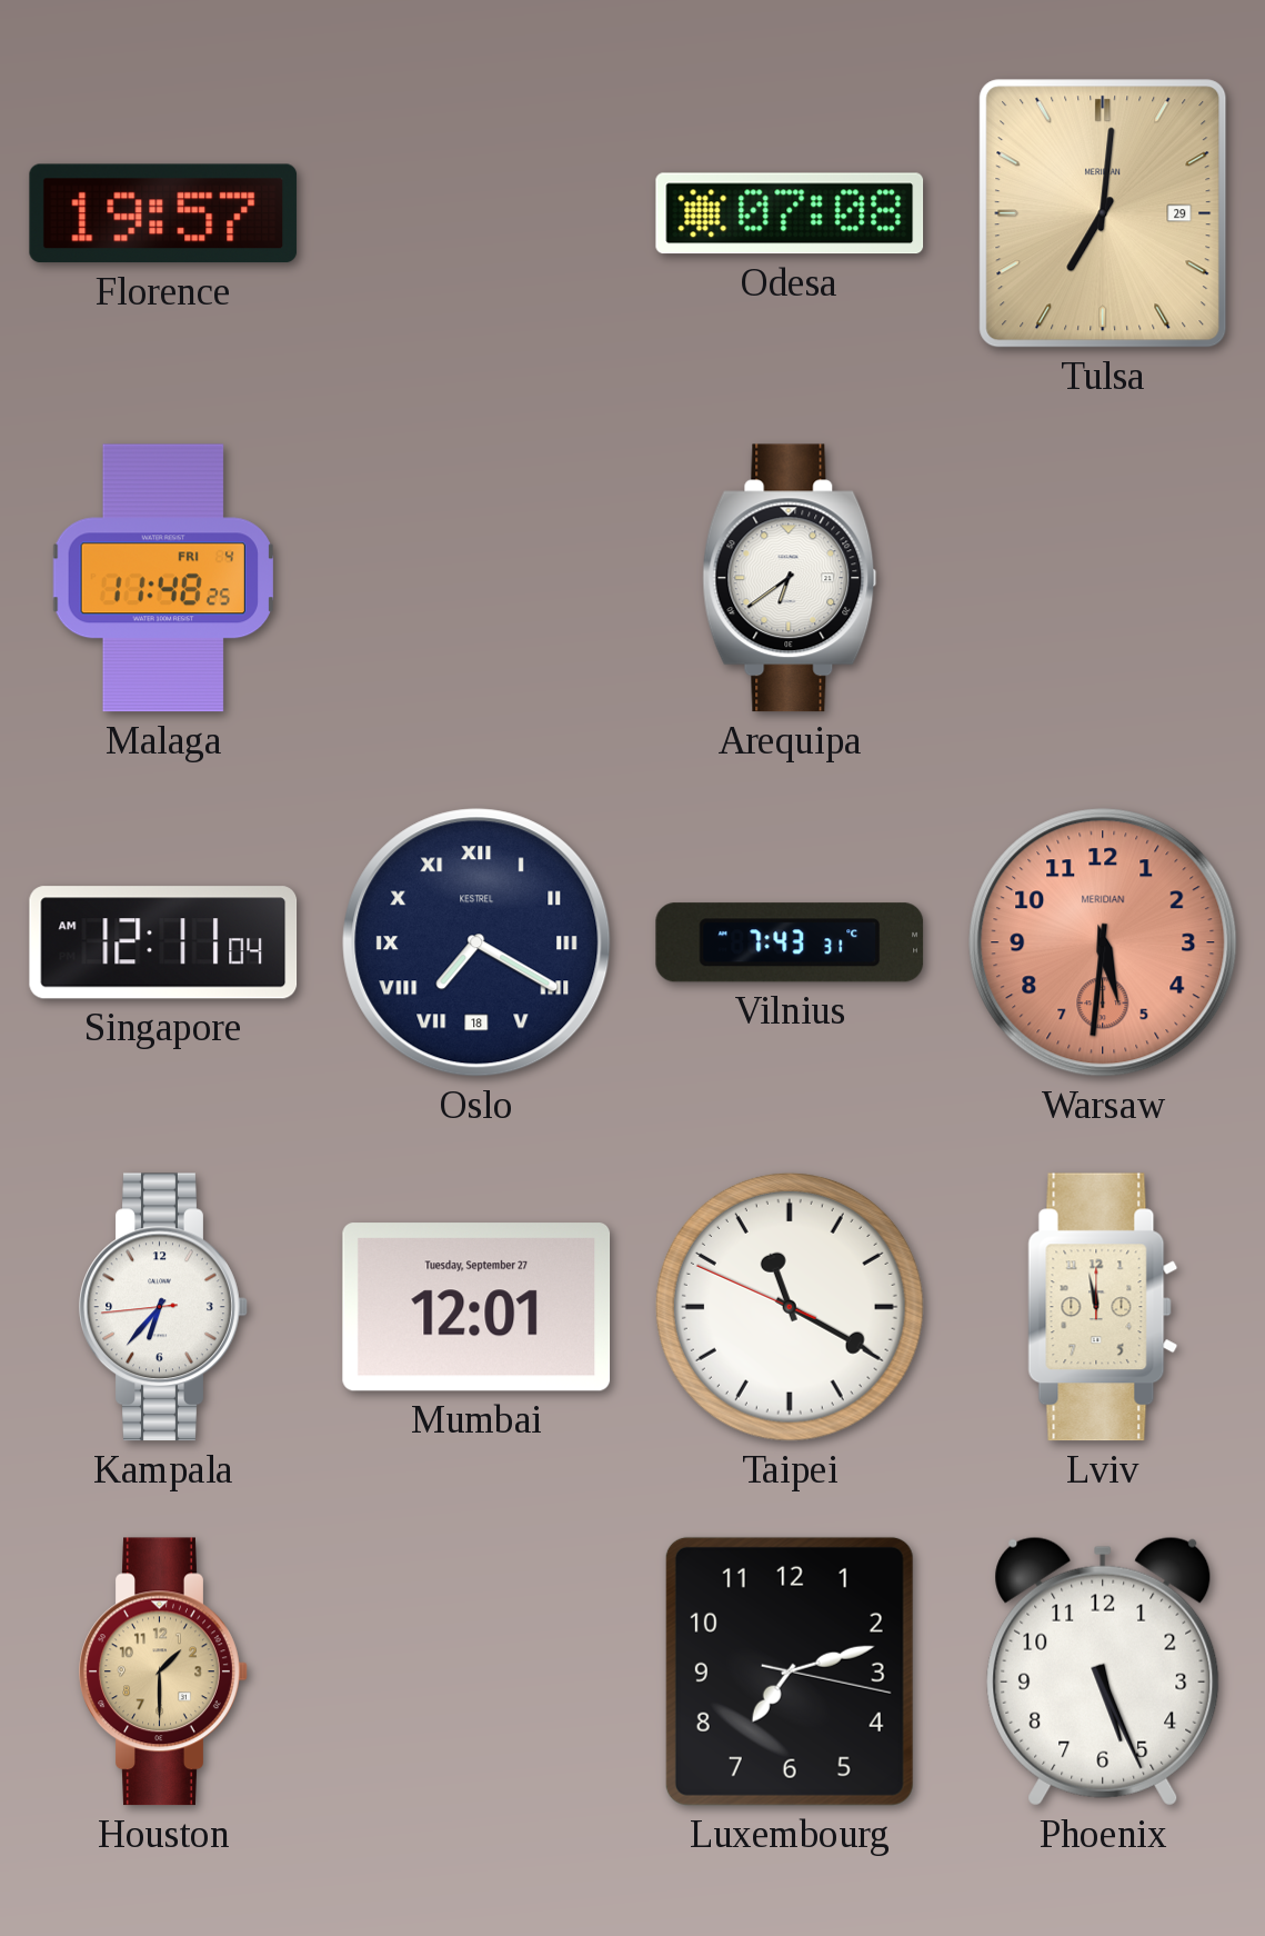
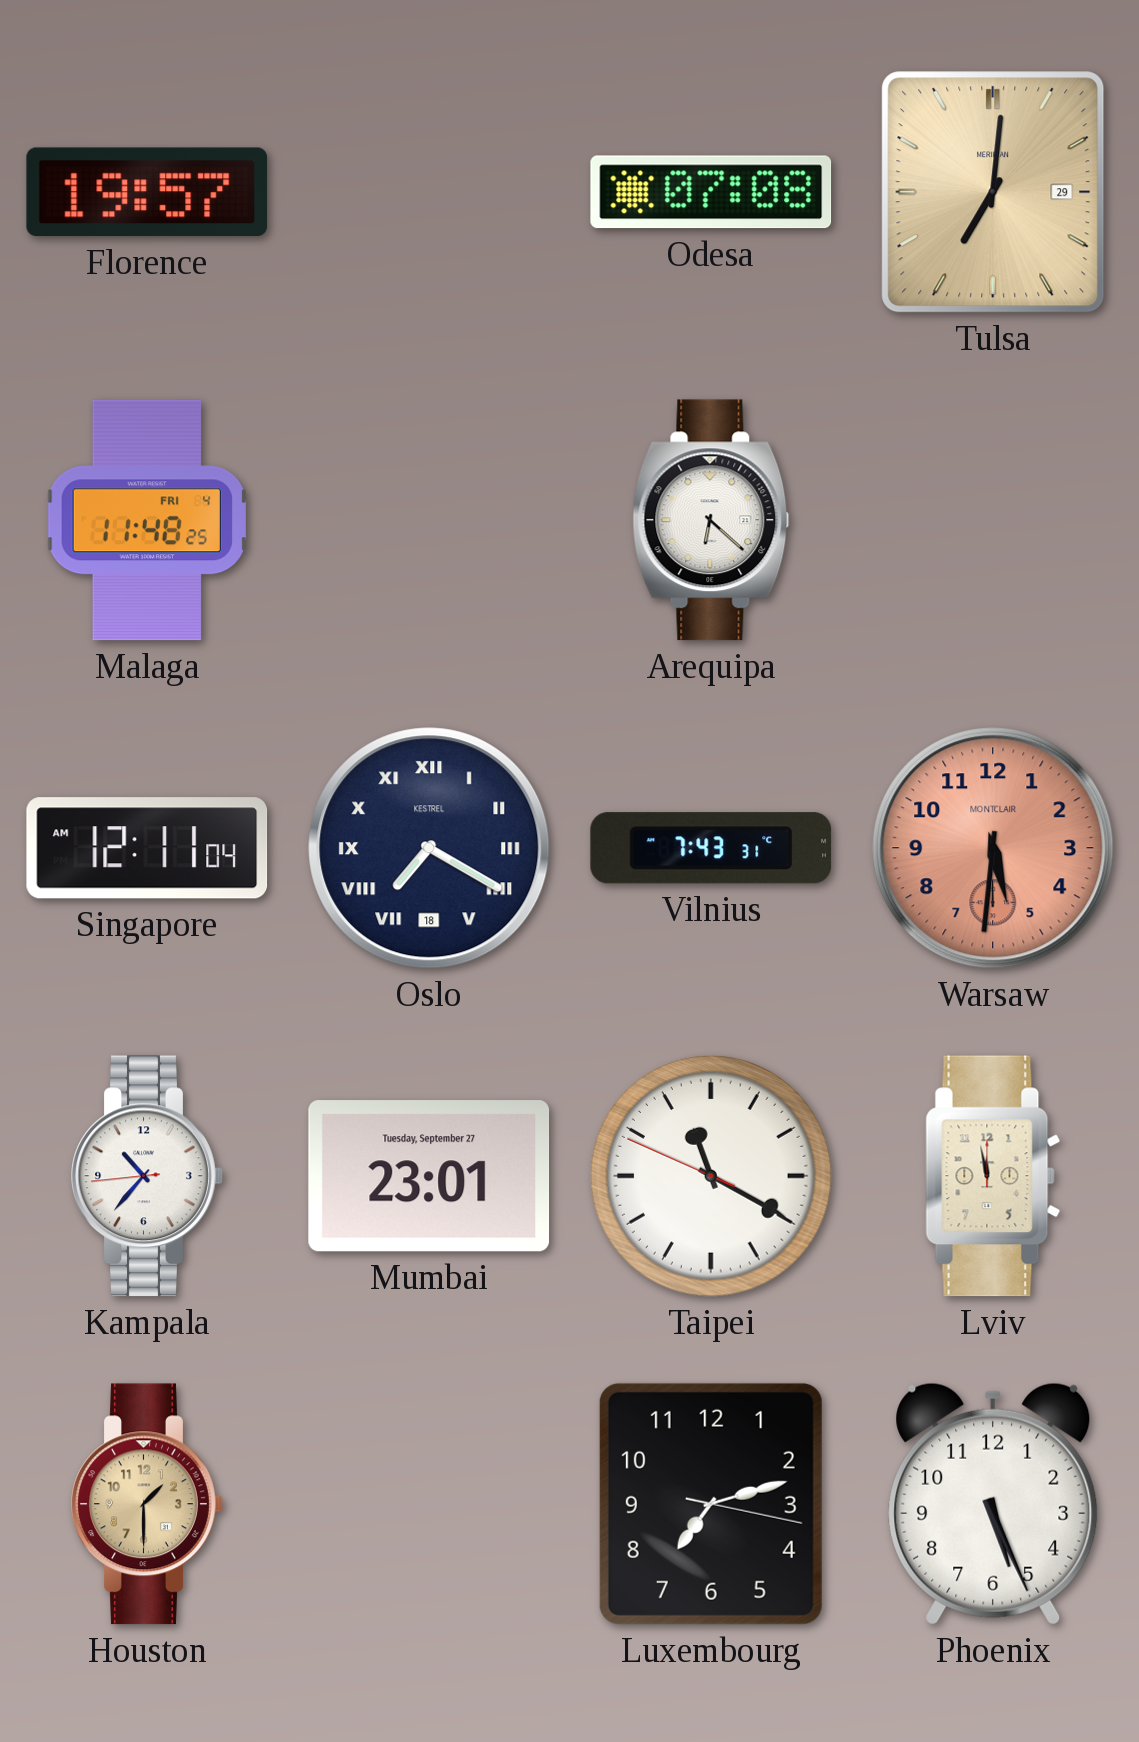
Arequipa: 6:39 -> 6:22
Warsaw brand: MERIDIAN -> MONTCLAIR
Kampala: 6:36 -> 10:36
Mumbai: 12:01 -> 23:01
